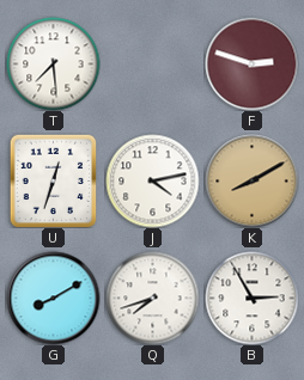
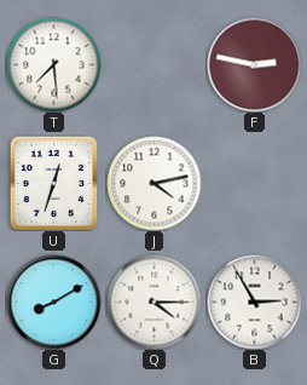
F: 2:48 -> 2:47
K: 8:10 -> none
Q: 7:42 -> 4:15
